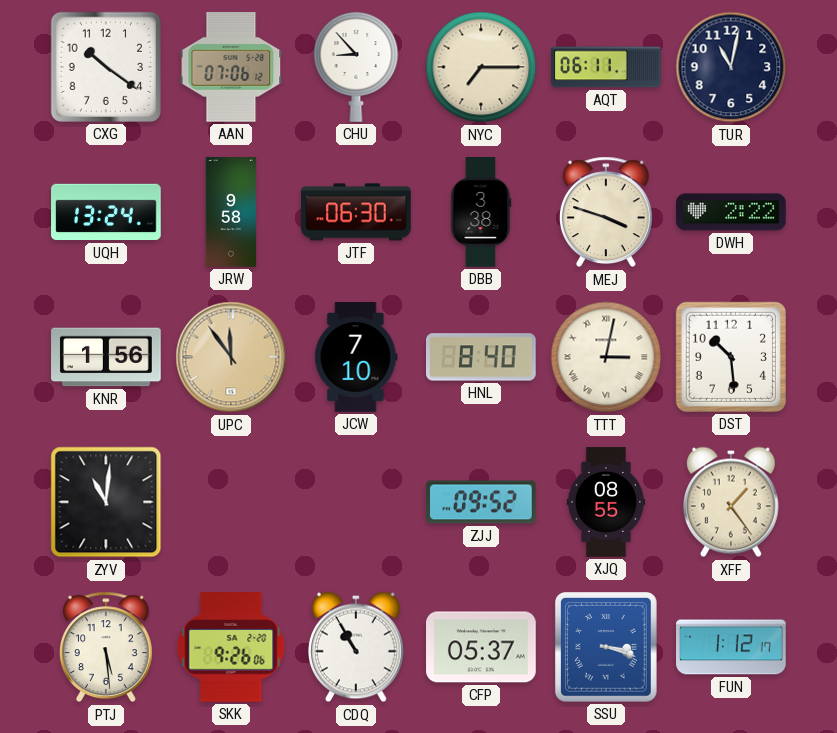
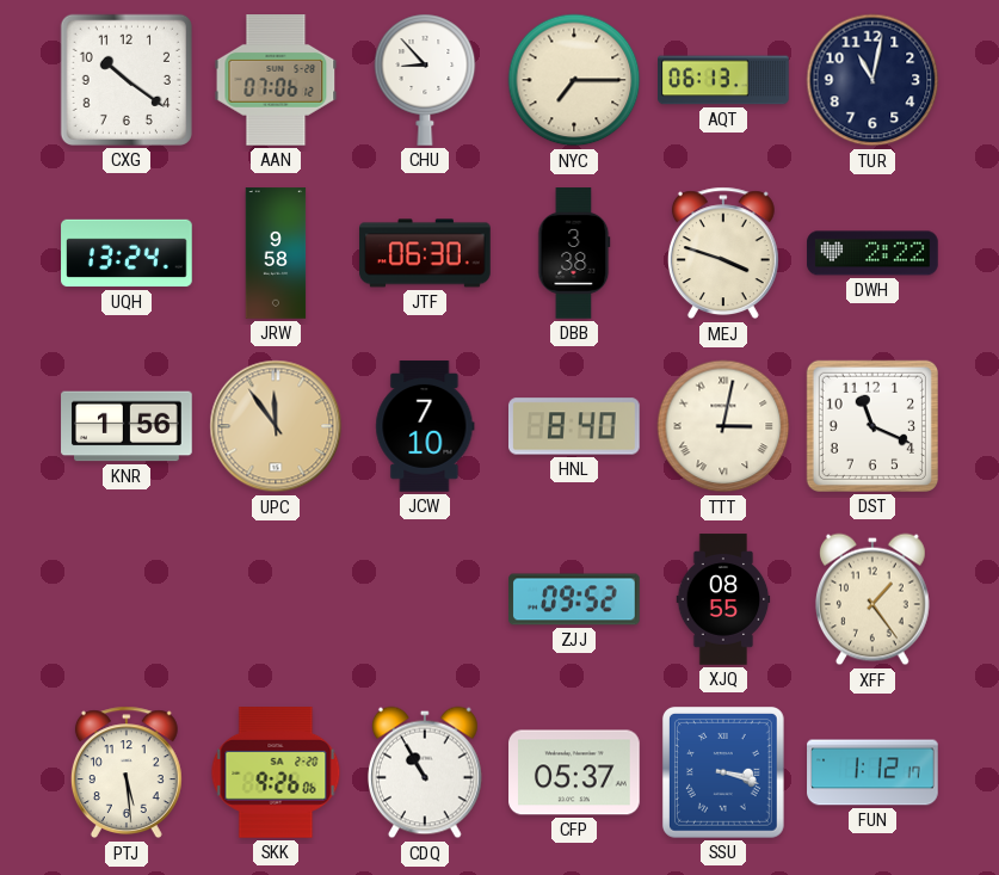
AQT: 06:11 -> 06:13
DST: 10:29 -> 11:19
ZYV: 11:01 -> none
